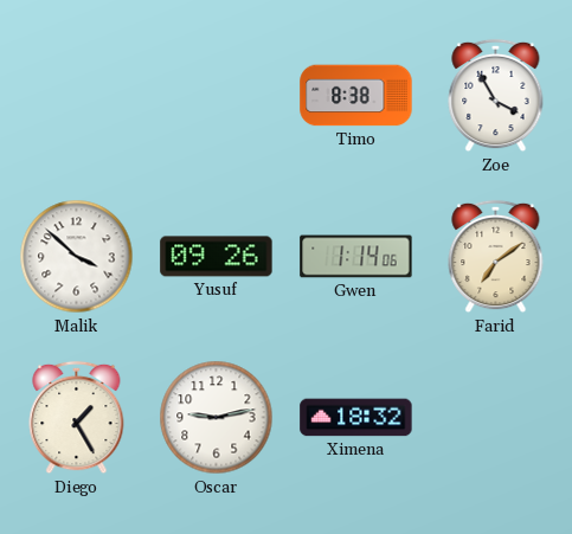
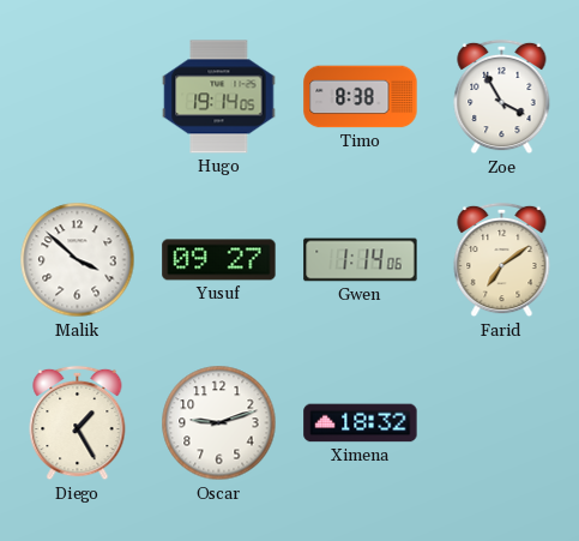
Hugo: none -> 19:14
Yusuf: 09:26 -> 09:27
Oscar: 9:13 -> 9:12
